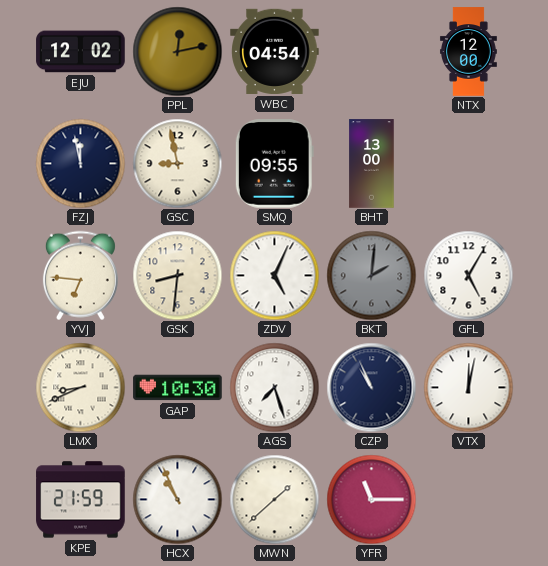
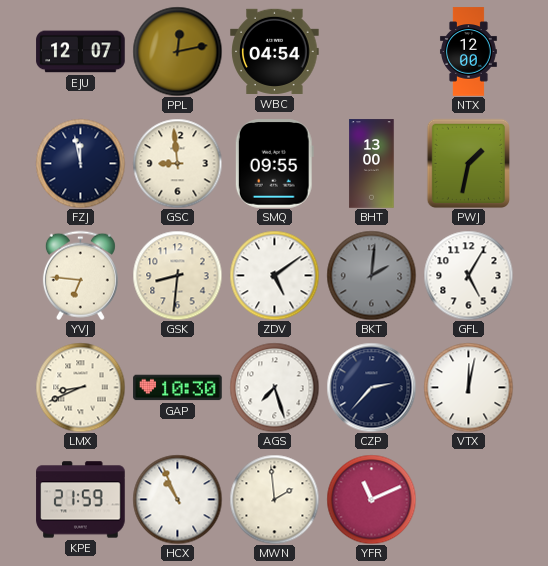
EJU: 12:02 -> 12:07
GSC: 8:58 -> 8:59
PWJ: none -> 1:32
ZDV: 5:04 -> 5:09
CZP: 10:56 -> 2:37
MWN: 1:38 -> 1:59
YFR: 11:15 -> 11:11
